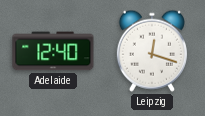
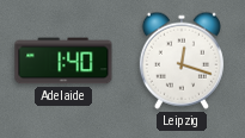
Adelaide: 12:40 -> 1:40
